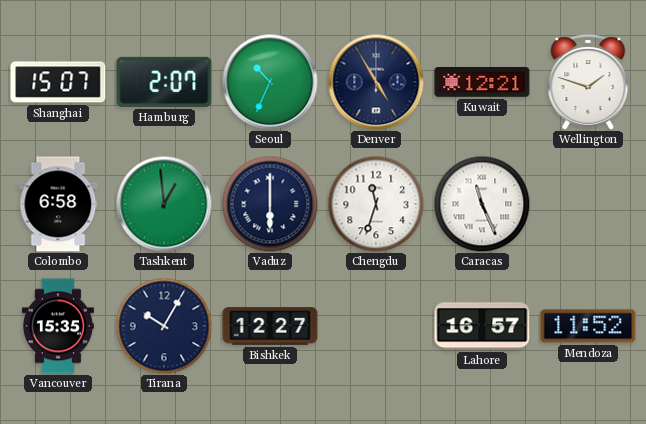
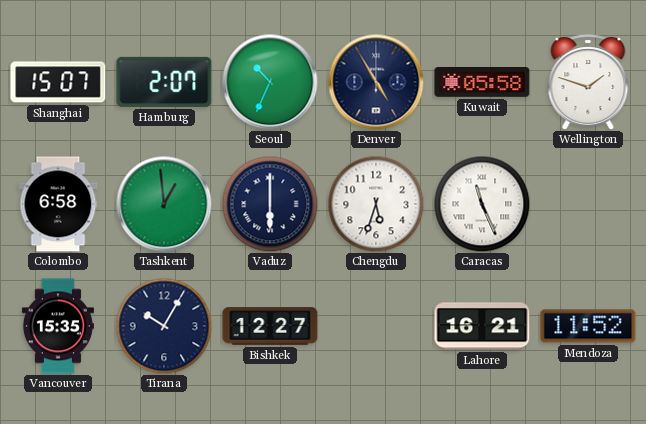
Kuwait: 12:21 -> 05:58
Chengdu: 11:33 -> 5:33
Lahore: 16:57 -> 16:21
